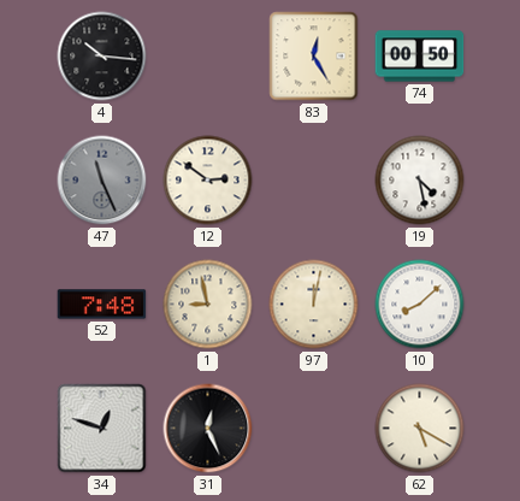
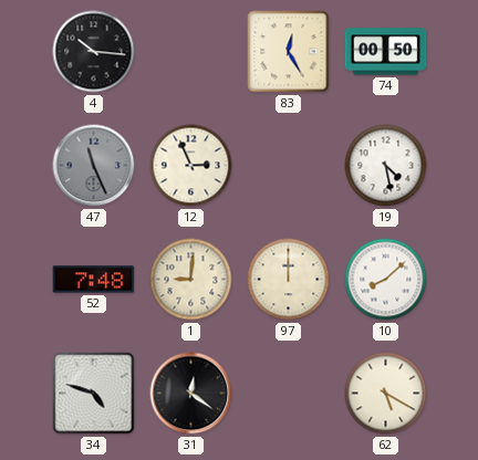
12: 2:51 -> 2:56
1: 8:58 -> 9:01
97: 12:02 -> 12:00
34: 12:48 -> 4:48
31: 12:26 -> 12:21
